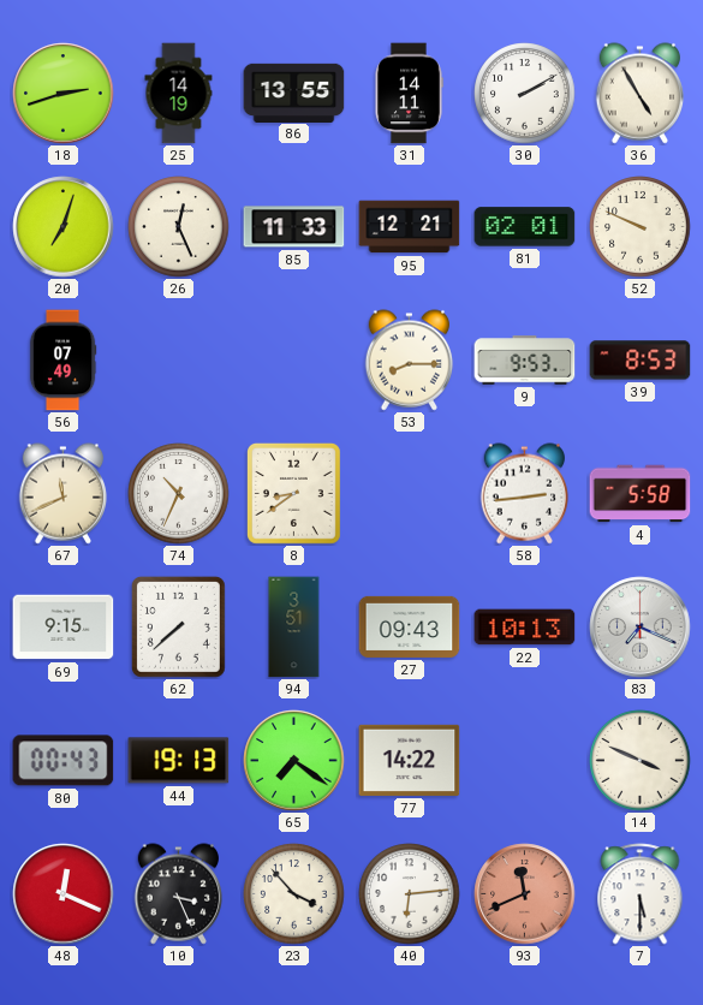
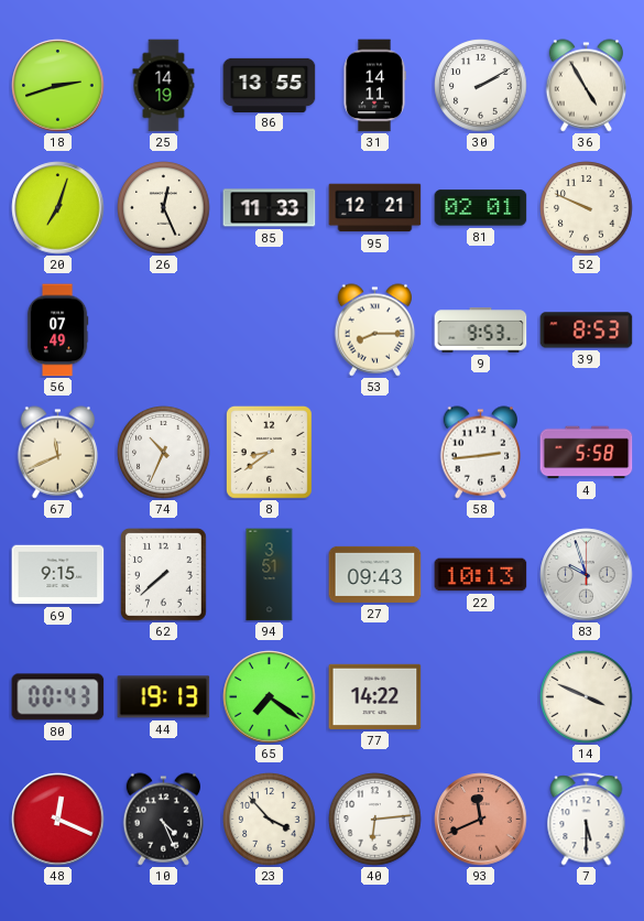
83: 7:19 -> 9:57
10: 3:26 -> 4:26
